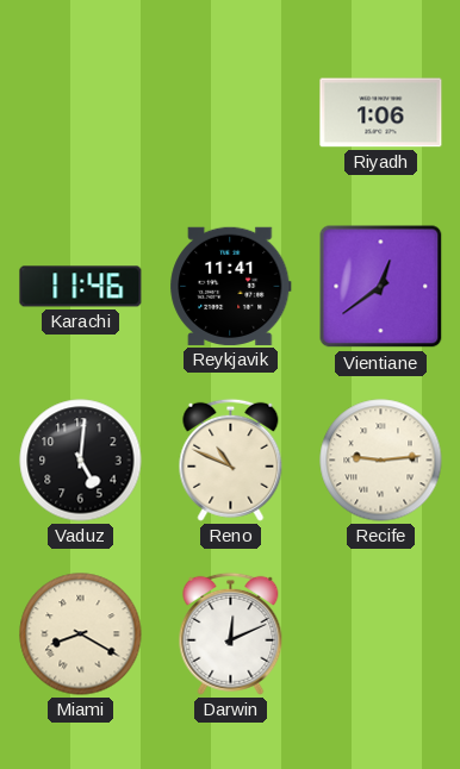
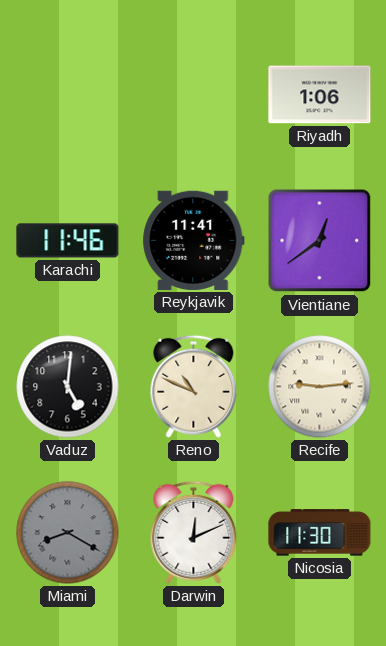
Miami dial: cream -> grey
Nicosia: none -> 11:30
